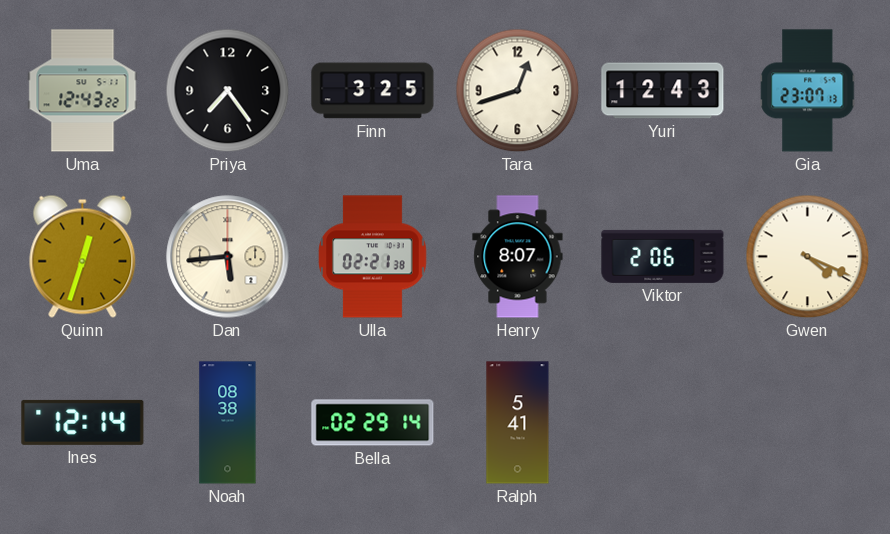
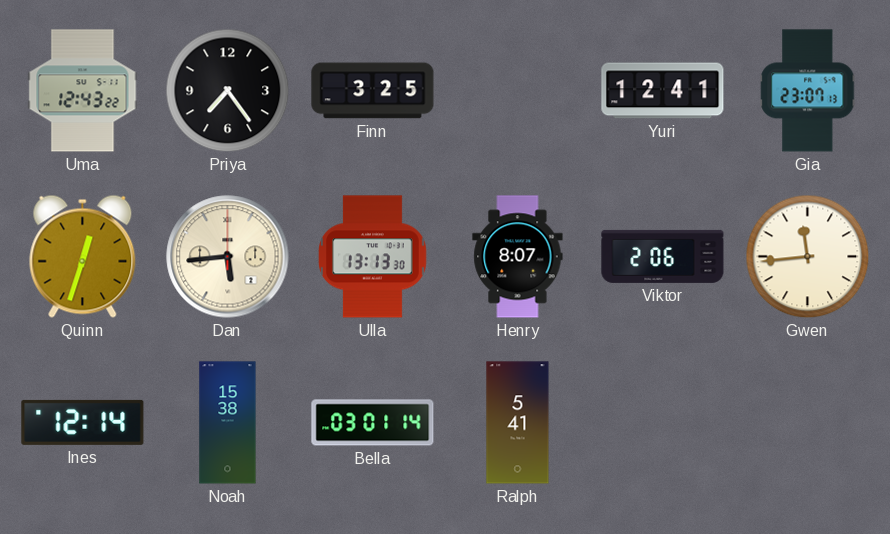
Tara: 12:42 -> none
Yuri: 12:43 -> 12:41
Ulla: 02:21 -> 13:13
Gwen: 4:19 -> 11:44
Noah: 08:38 -> 15:38
Bella: 02:29 -> 03:01
